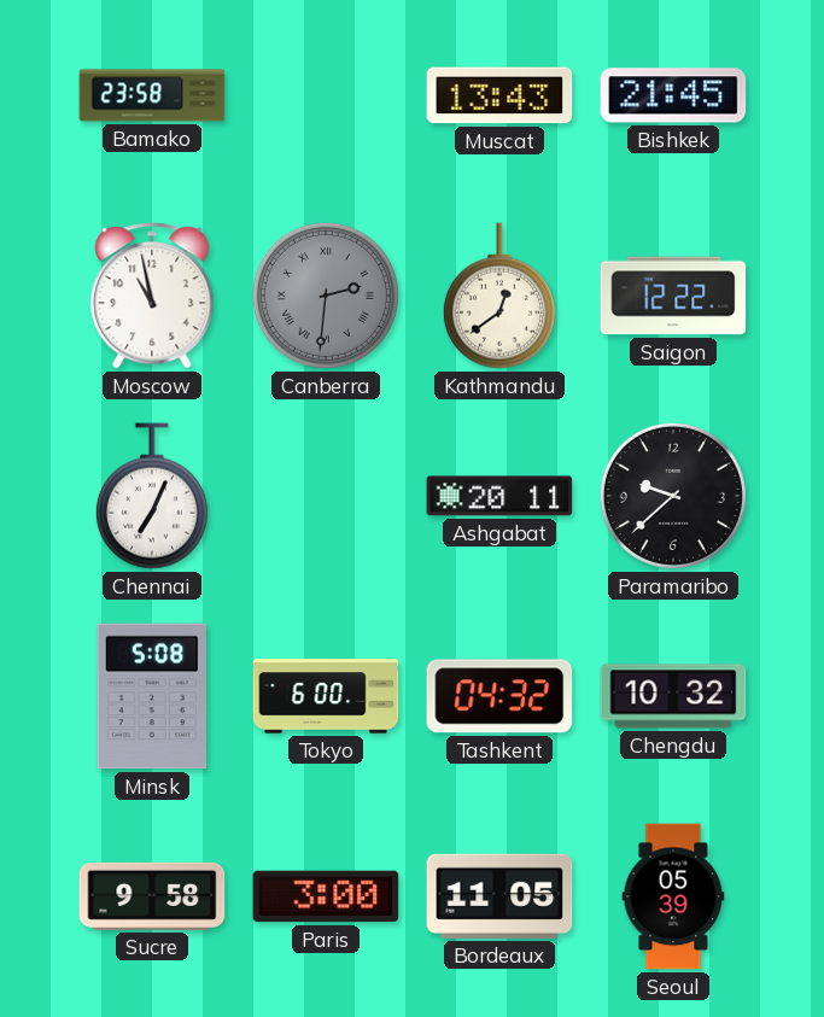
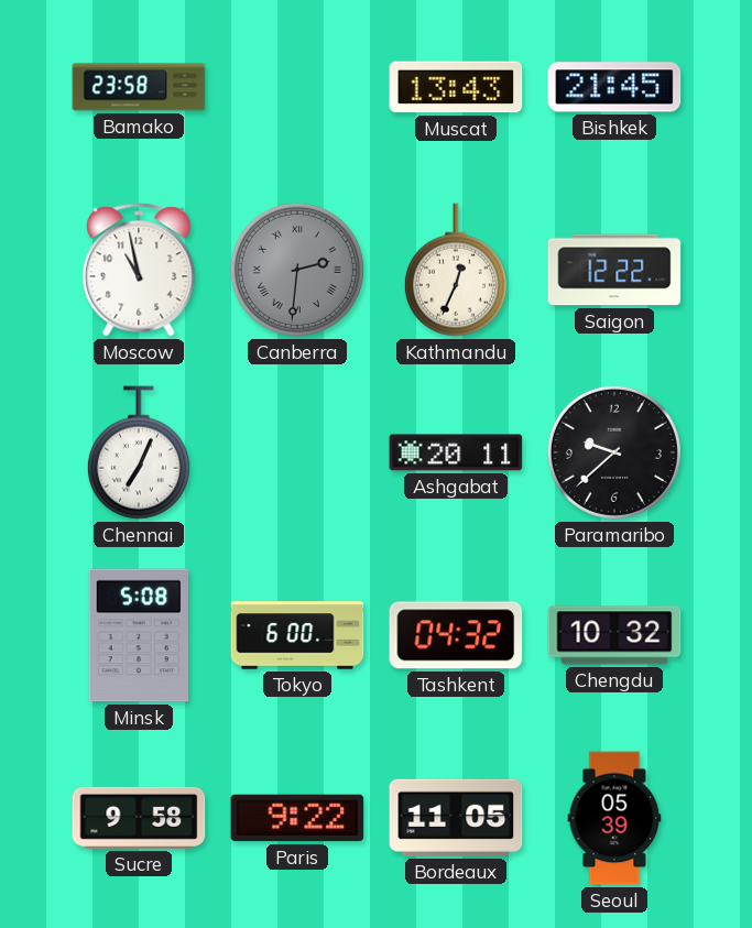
Kathmandu: 12:39 -> 12:34
Paris: 3:00 -> 9:22
